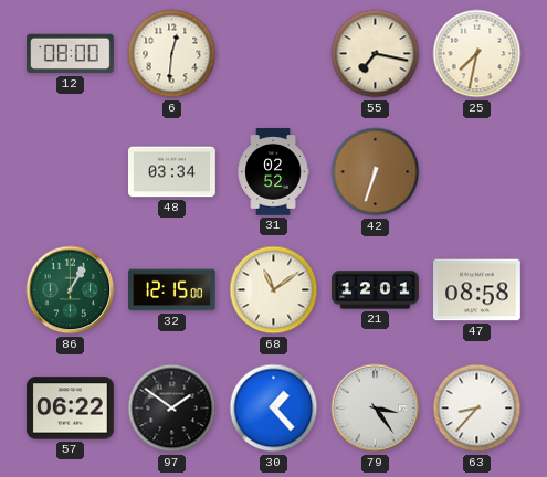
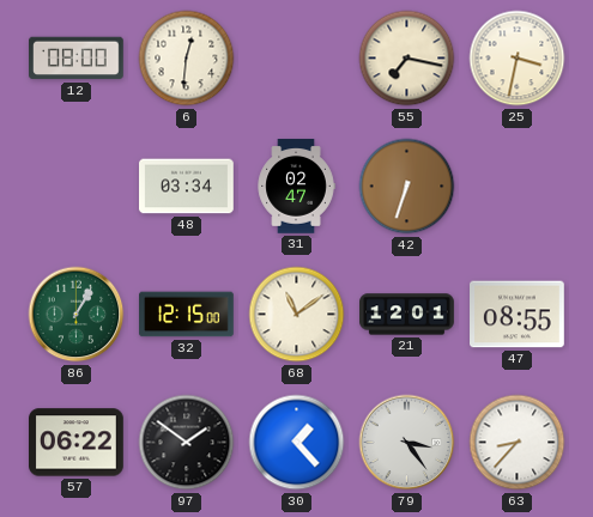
25: 7:32 -> 3:32
31: 02:52 -> 02:47
47: 08:58 -> 08:55
